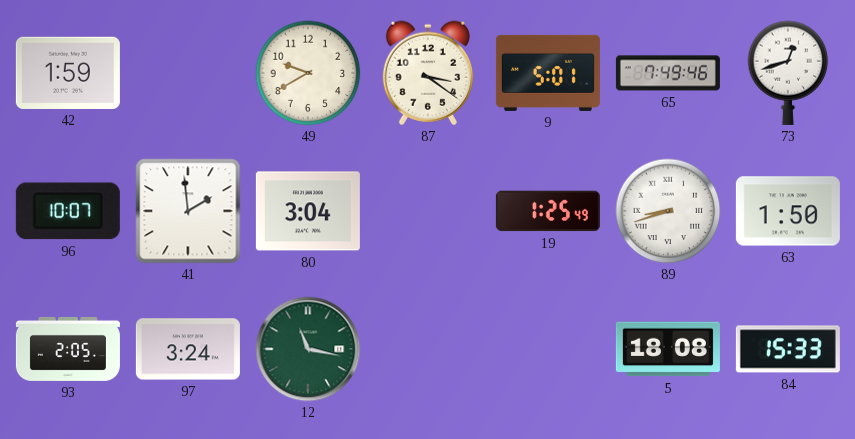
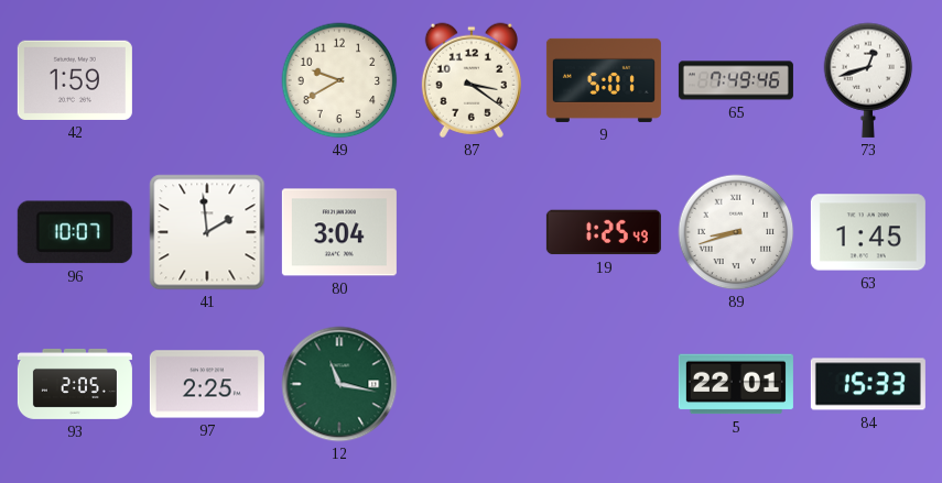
63: 1:50 -> 1:45
97: 3:24 -> 2:25
5: 18:08 -> 22:01
